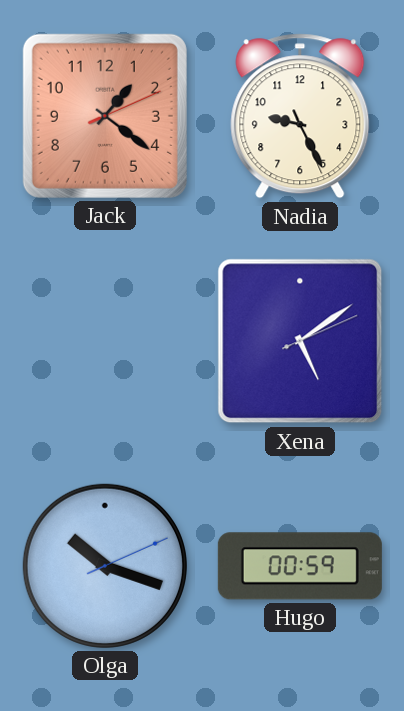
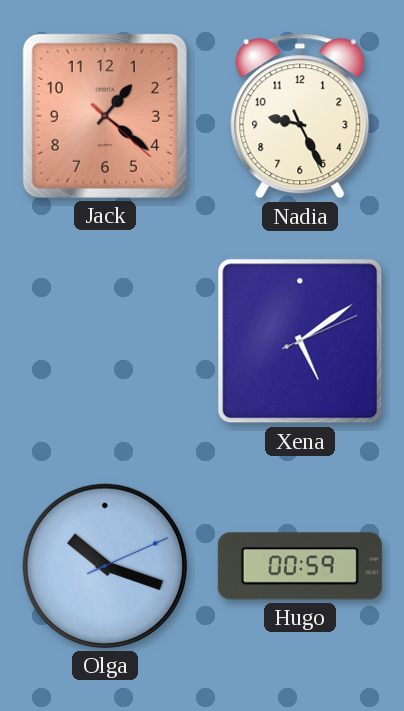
Jack: 1:21:11 -> 1:21:22
